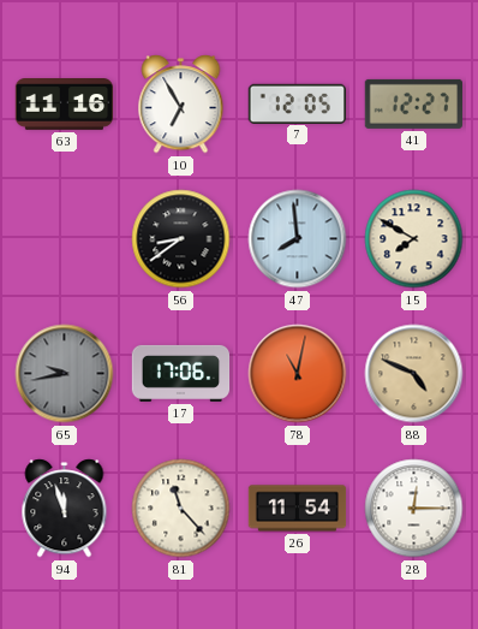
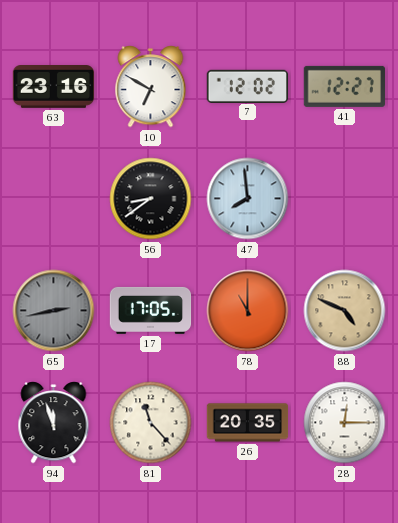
63: 11:16 -> 23:16
10: 6:55 -> 6:50
7: 12:05 -> 12:02
15: 7:50 -> none
65: 9:43 -> 2:43
17: 17:06 -> 17:05
78: 11:02 -> 11:00
26: 11:54 -> 20:35
